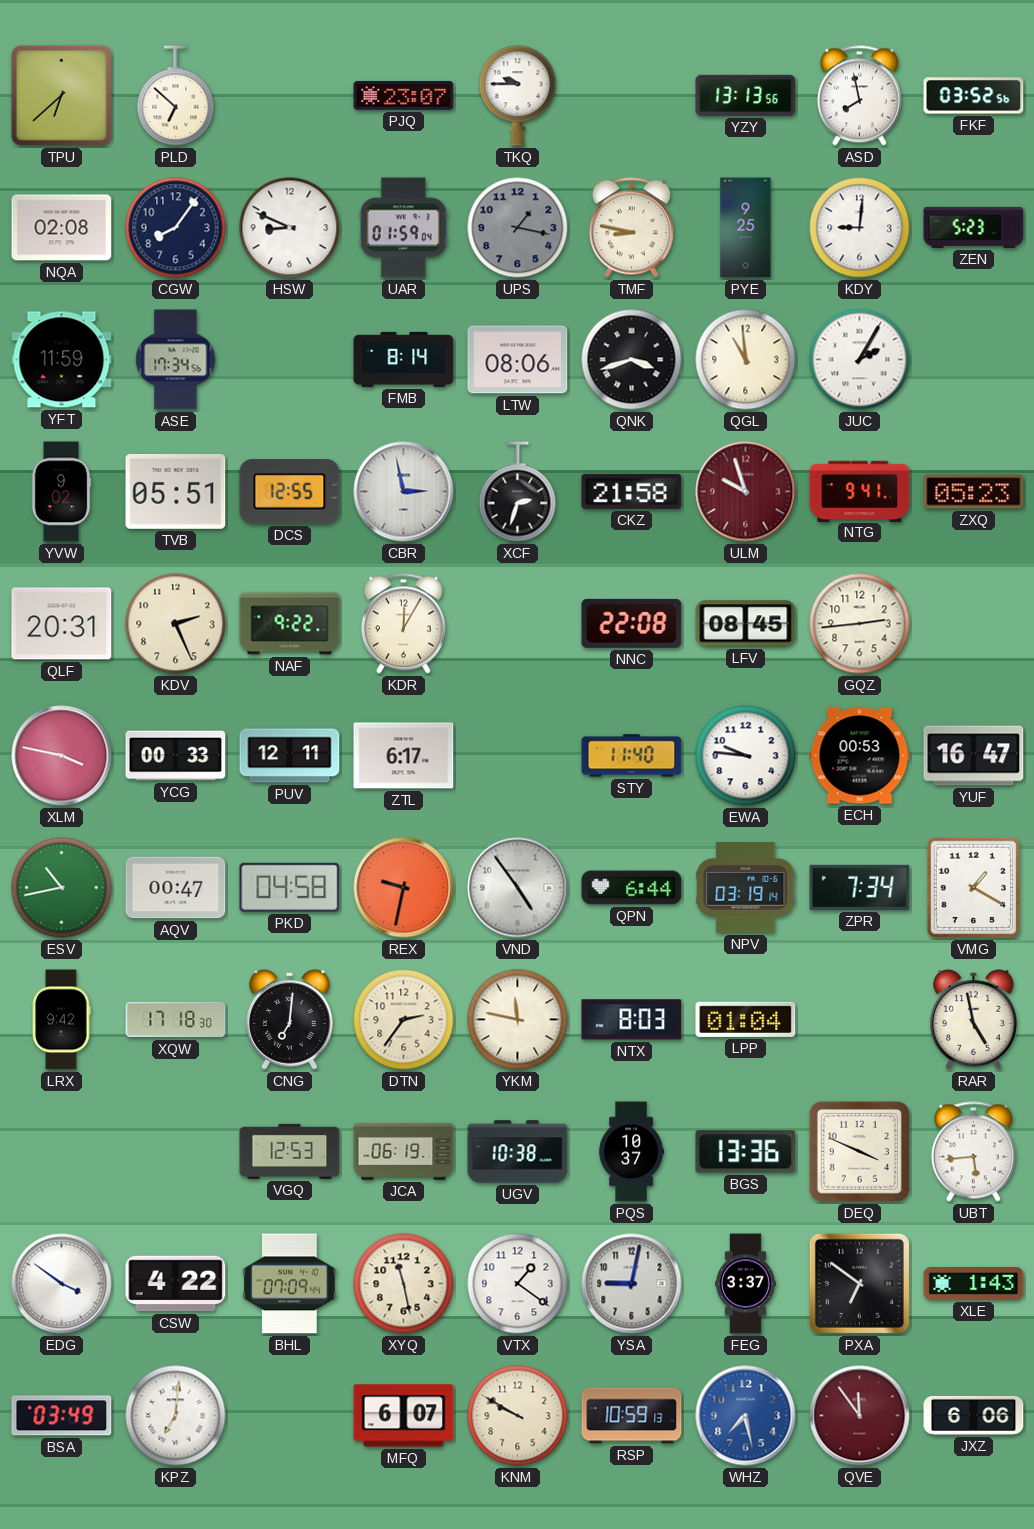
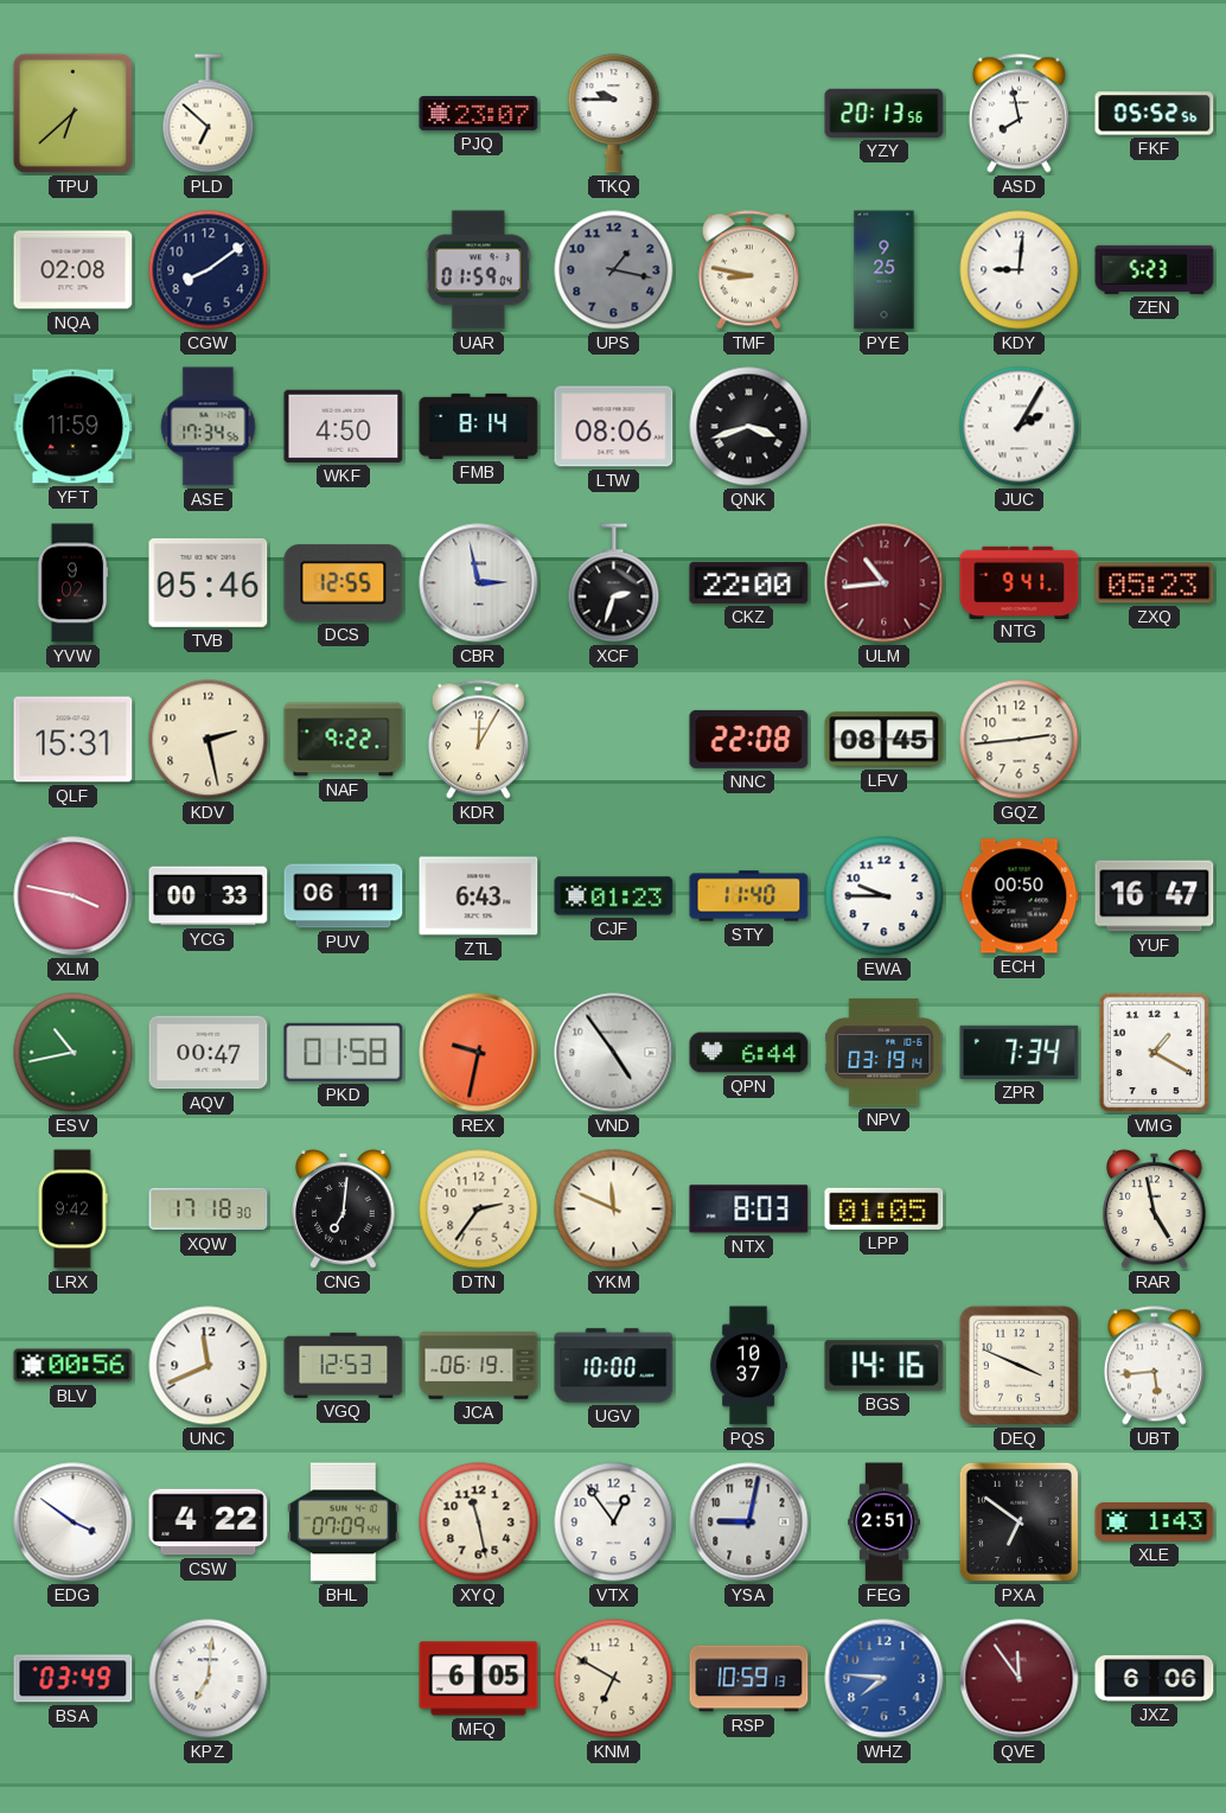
YZY: 13:13 -> 20:13
FKF: 03:52 -> 05:52
CGW: 8:06 -> 8:09
HSW: 8:49 -> none
WKF: none -> 4:50
QGL: 10:59 -> none
TVB: 05:51 -> 05:46
CKZ: 21:58 -> 22:00
ULM: 9:57 -> 10:44
QLF: 20:31 -> 15:31
KDV: 2:26 -> 2:28
PUV: 12:11 -> 06:11
ZTL: 6:17 -> 6:43
CJF: none -> 01:23
EWA: 9:46 -> 9:45
ECH: 00:53 -> 00:50
PKD: 04:58 -> 01:58
YKM: 11:47 -> 11:49
LPP: 01:04 -> 01:05
BLV: none -> 00:56
UNC: none -> 11:41
UGV: 10:38 -> 10:00
BGS: 13:36 -> 14:16
VTX: 1:21 -> 12:54
FEG: 3:37 -> 2:51
MFQ: 6:07 -> 6:05
KNM: 9:50 -> 6:50
WHZ: 7:28 -> 7:46
